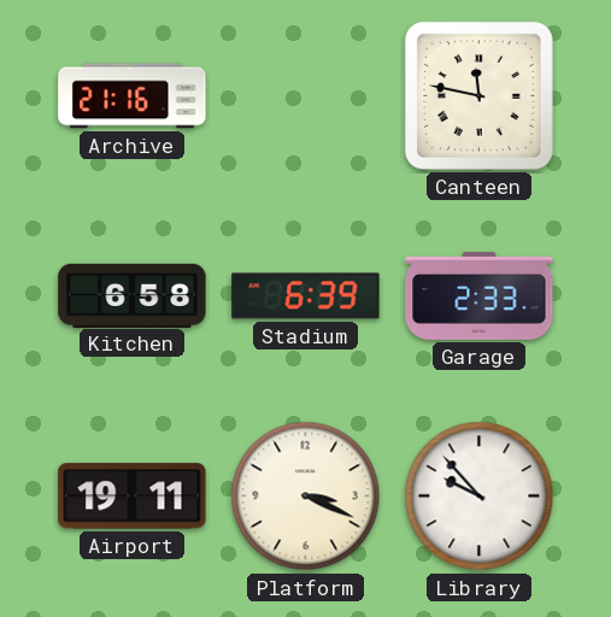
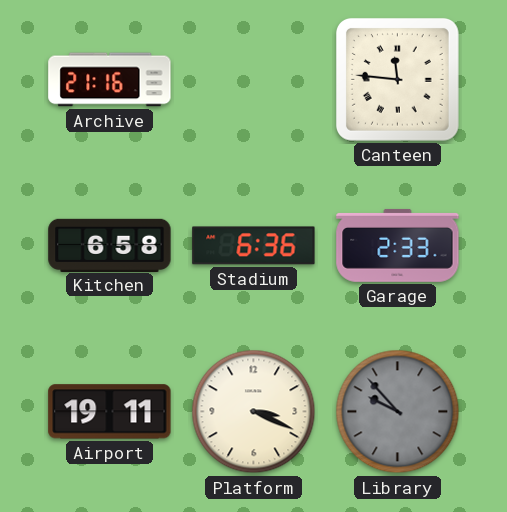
Canteen: 11:47 -> 11:46
Stadium: 6:39 -> 6:36
Library dial: white -> grey
